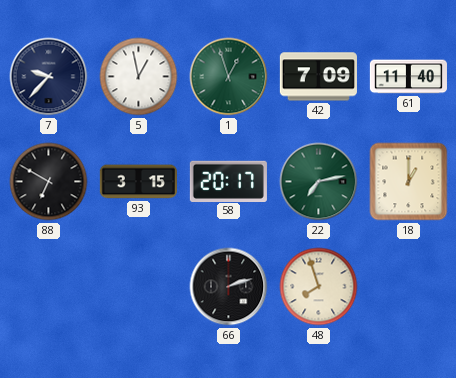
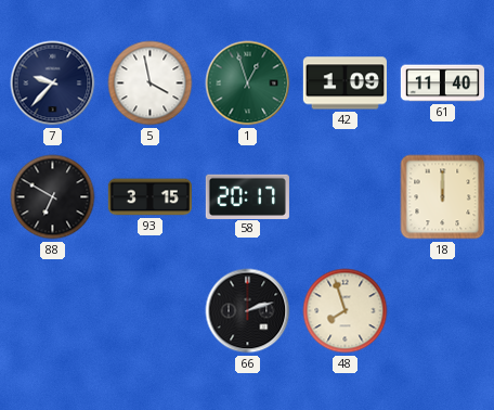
5: 12:58 -> 3:58
42: 7:09 -> 1:09
22: 7:13 -> none
18: 1:00 -> 12:00
